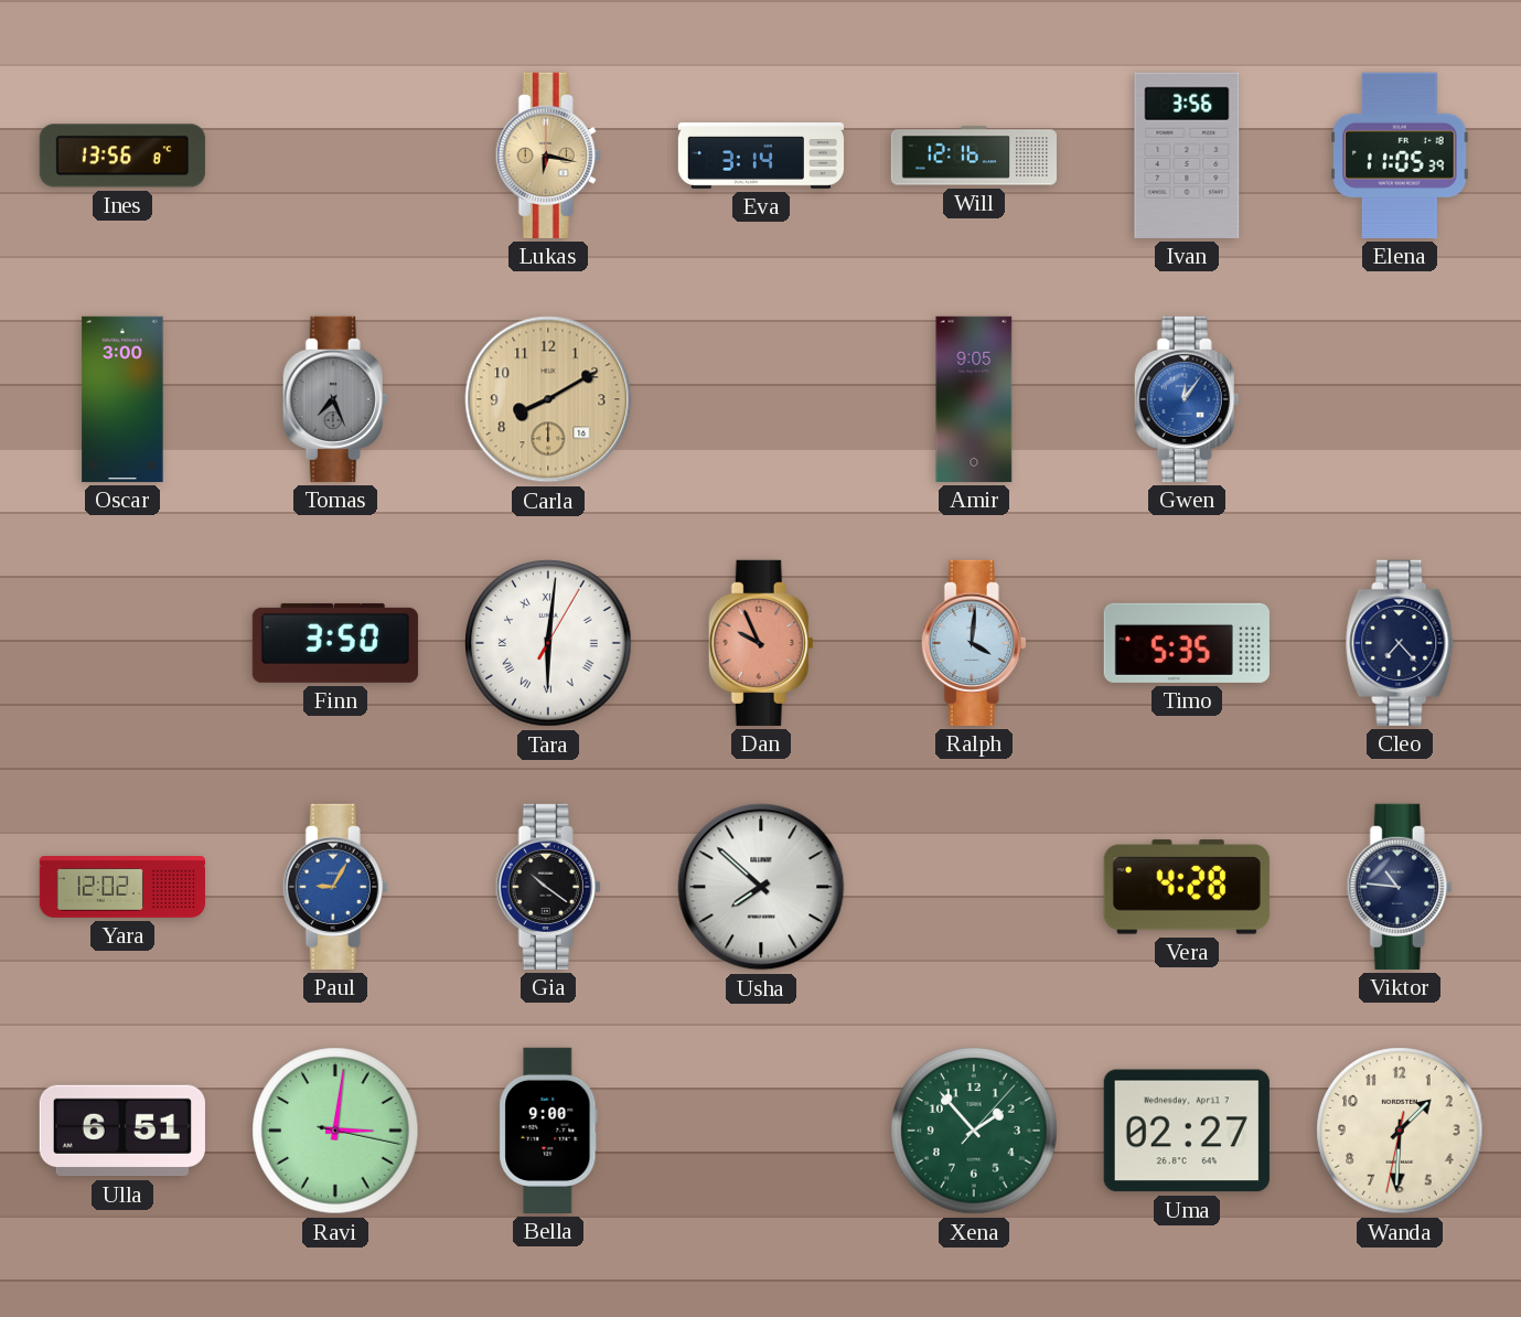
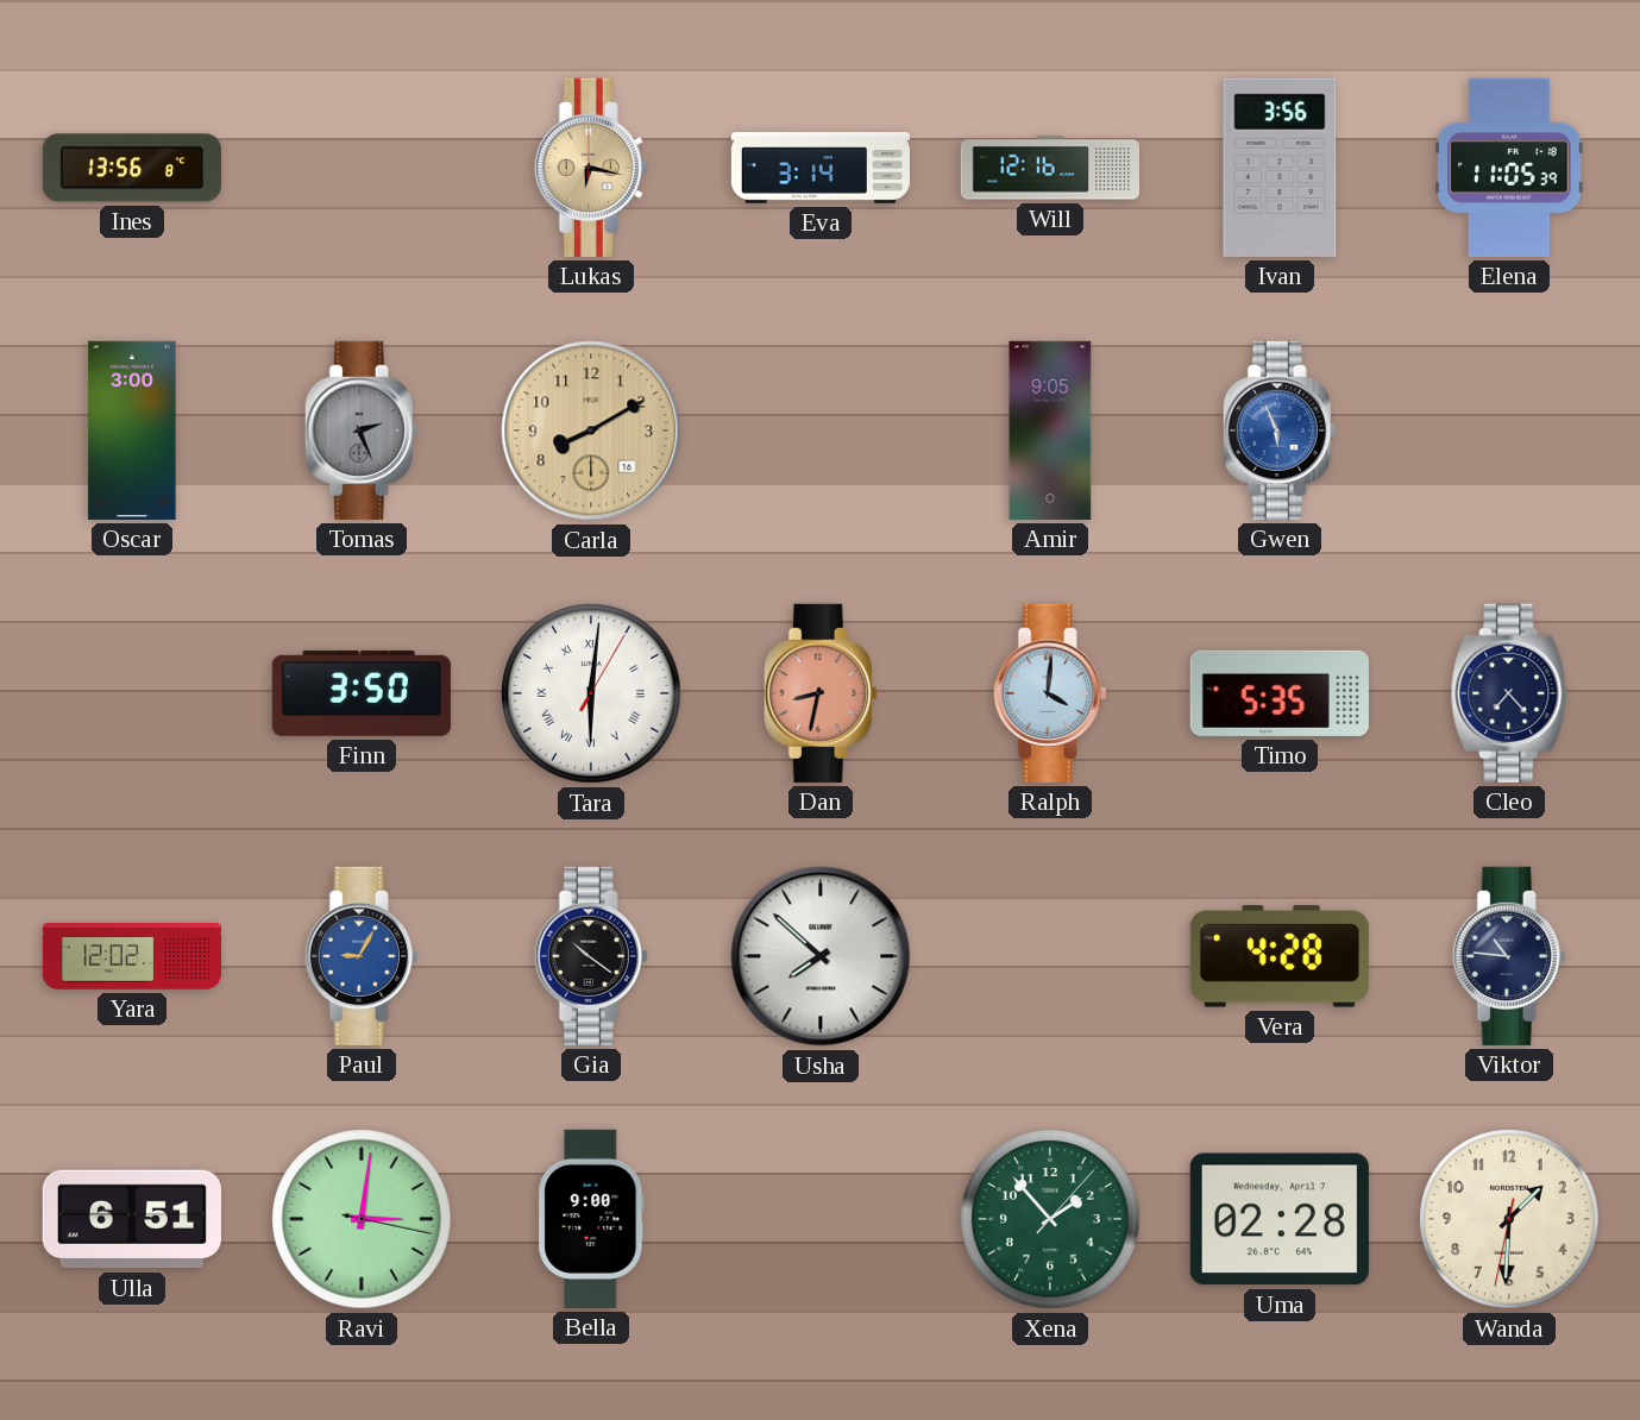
Tomas: 7:26 -> 2:26
Gwen: 12:06 -> 5:56
Dan: 9:56 -> 8:32
Uma: 02:27 -> 02:28
